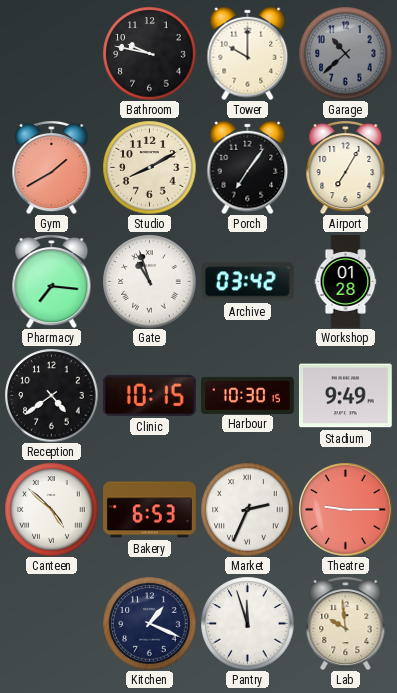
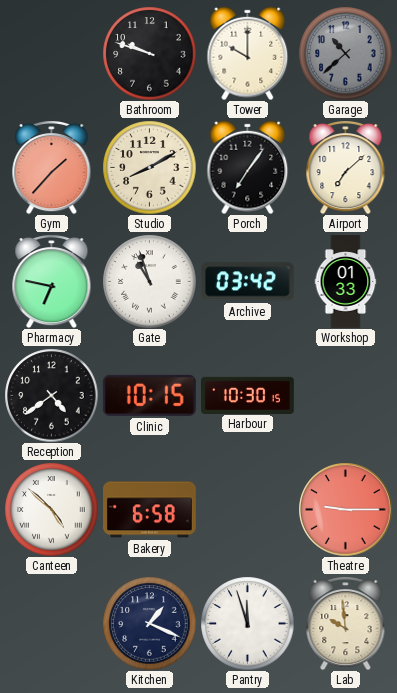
Bathroom: 9:47 -> 9:48
Gym: 1:40 -> 1:37
Airport: 7:05 -> 7:08
Pharmacy: 7:16 -> 6:47
Workshop: 01:28 -> 01:33
Stadium: 9:49 -> none
Bakery: 6:53 -> 6:58
Market: 2:34 -> none
